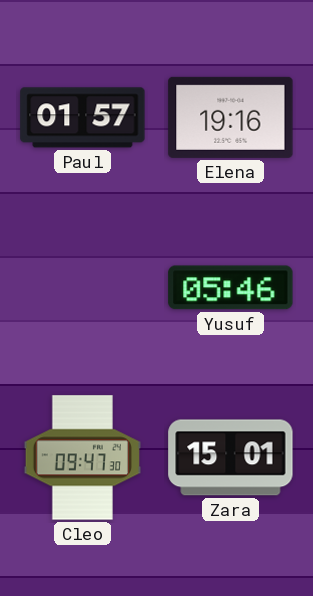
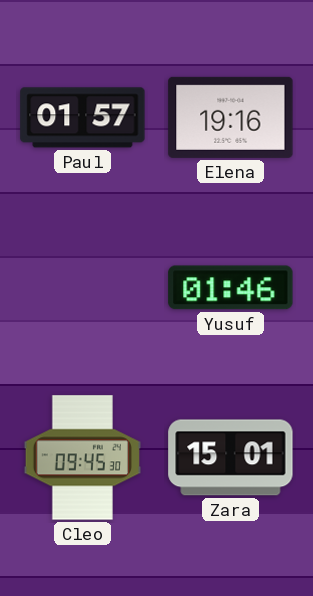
Yusuf: 05:46 -> 01:46
Cleo: 09:47 -> 09:45
